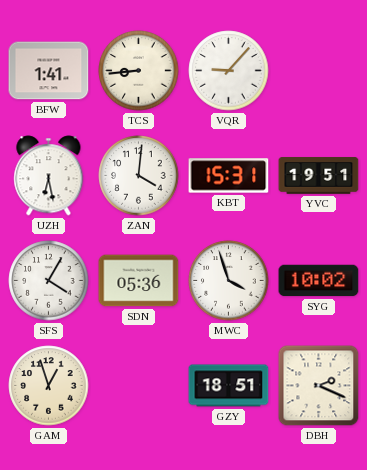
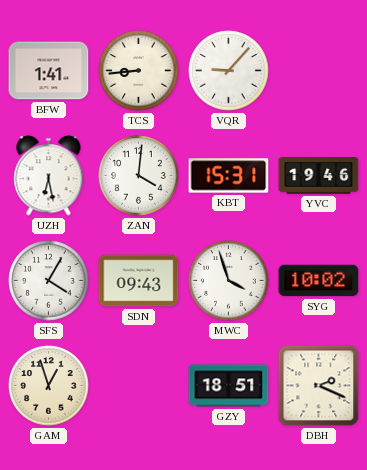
YVC: 19:51 -> 19:46
SDN: 05:36 -> 09:43
